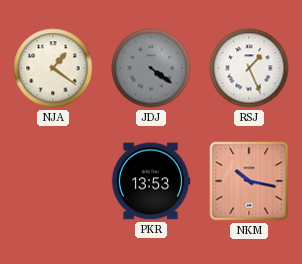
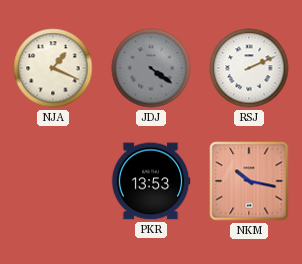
NJA: 1:21 -> 1:19
RSJ: 1:26 -> 2:11
